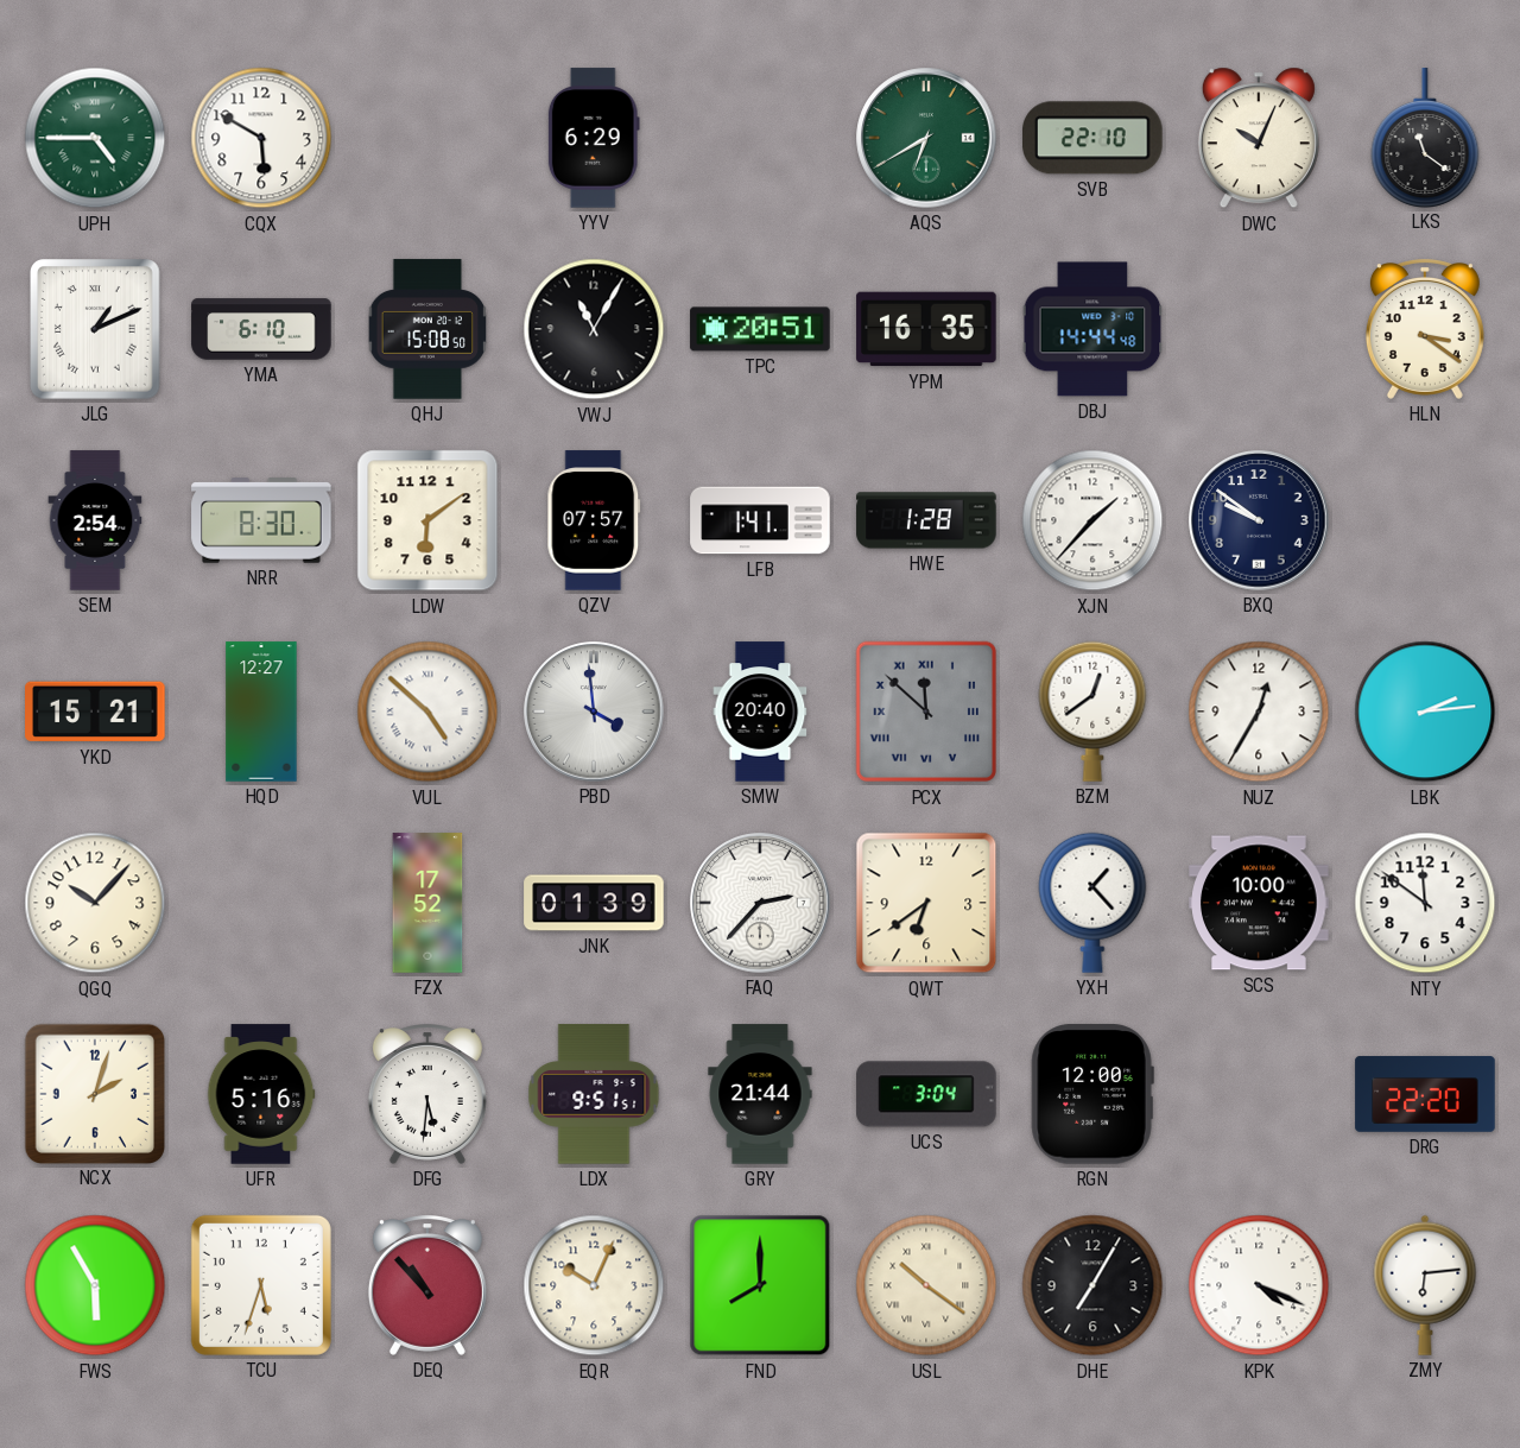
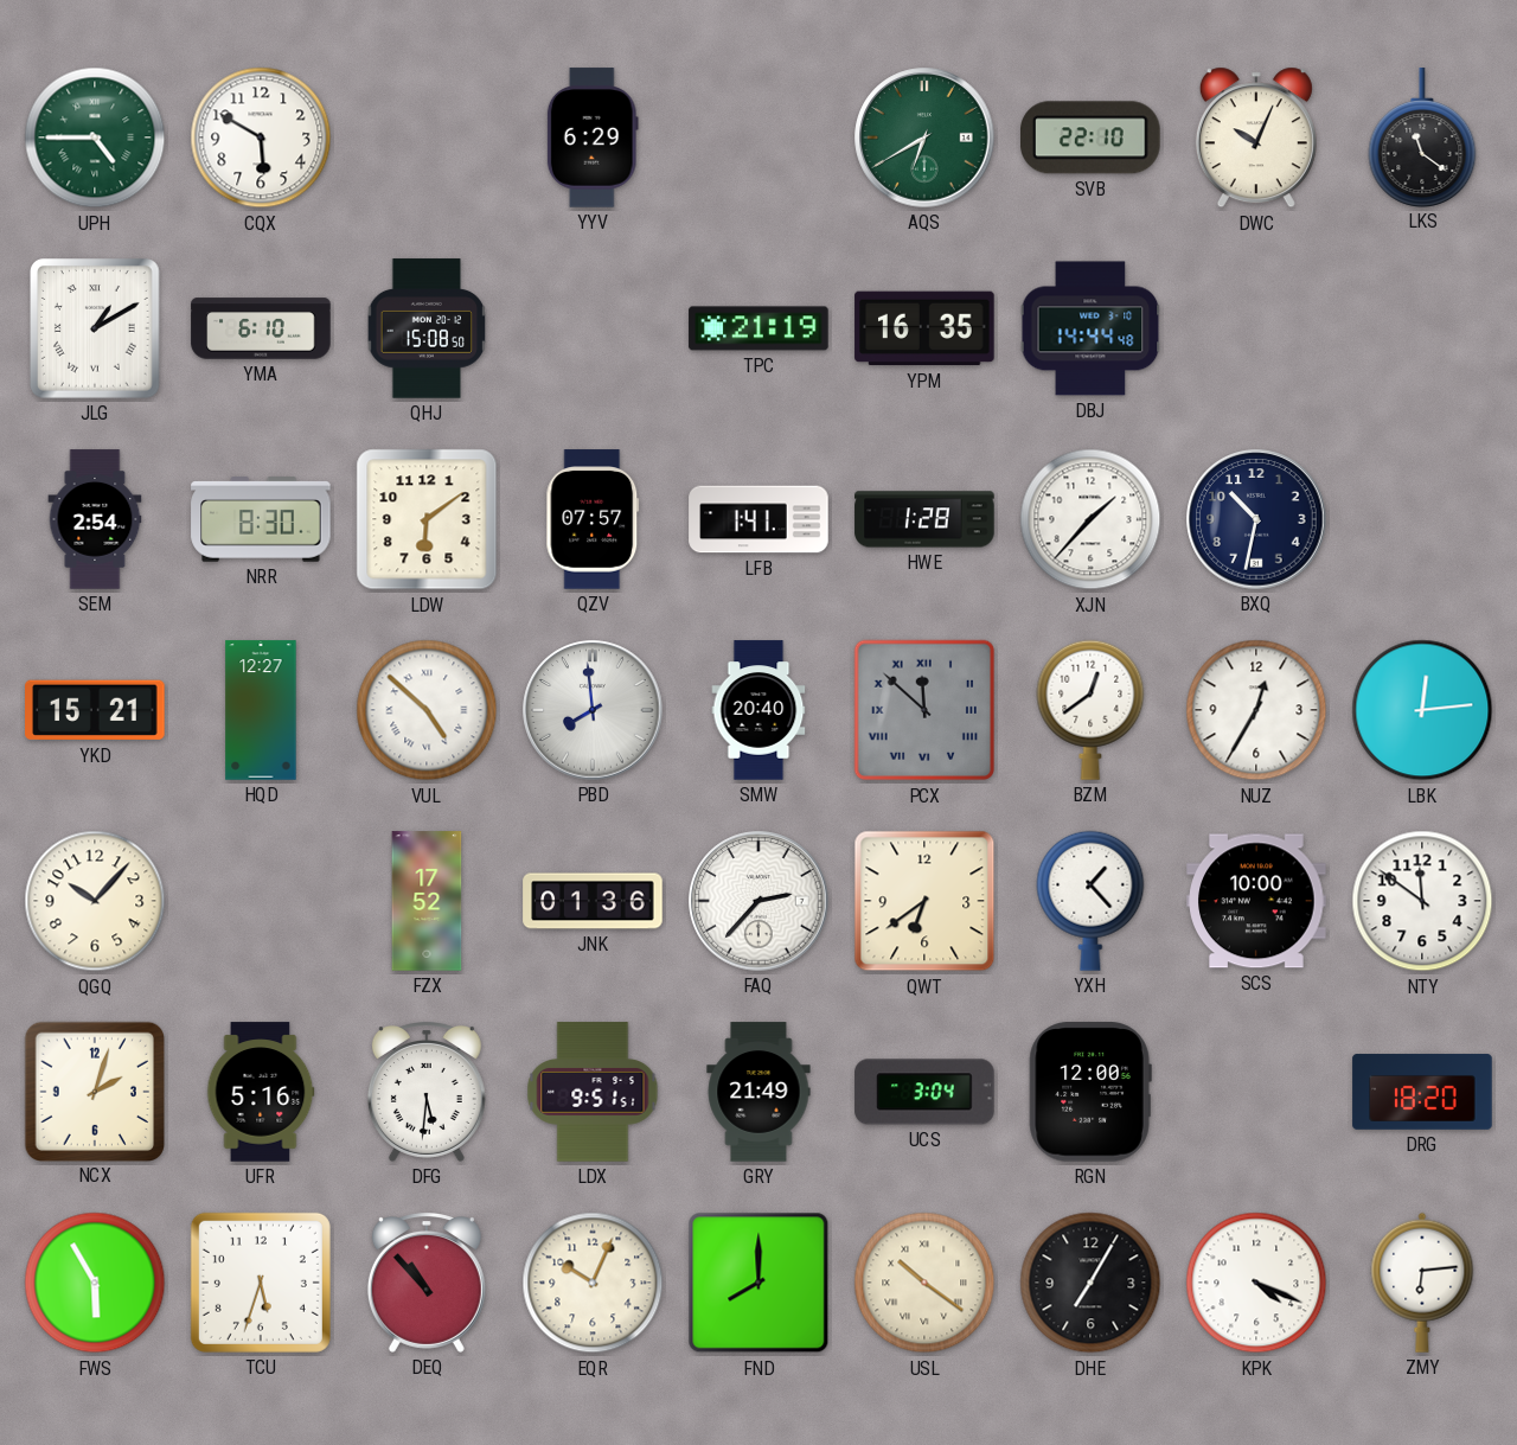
JLG: 1:11 -> 1:10
VWJ: 11:05 -> none
TPC: 20:51 -> 21:19
HLN: 3:21 -> none
BXQ: 9:51 -> 10:32
PBD: 3:59 -> 7:59
LBK: 2:14 -> 12:14
JNK: 01:39 -> 01:36
GRY: 21:44 -> 21:49
DRG: 22:20 -> 18:20
